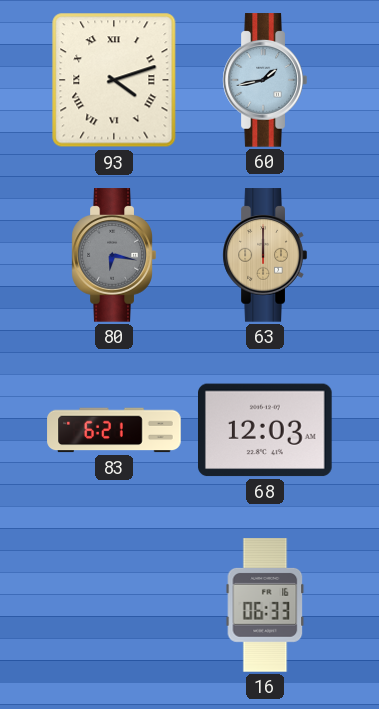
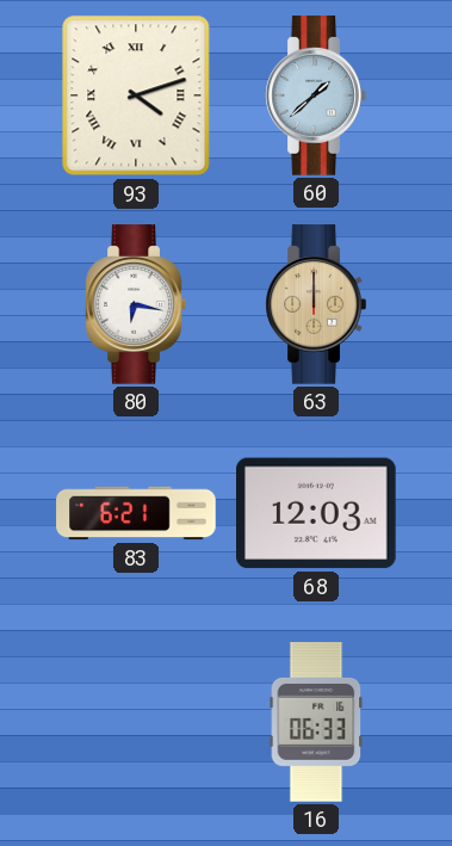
60: 1:43 -> 1:38
80 dial: grey -> white
